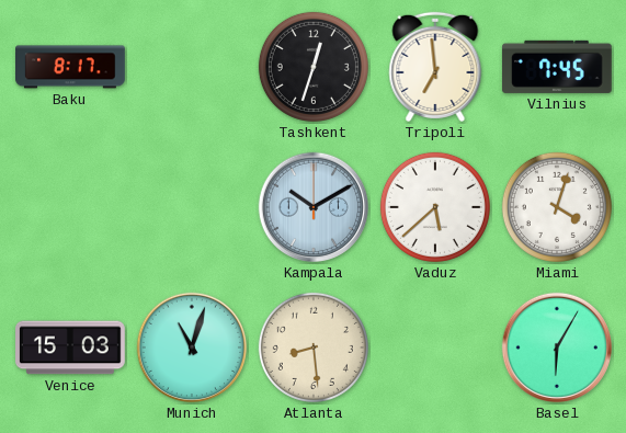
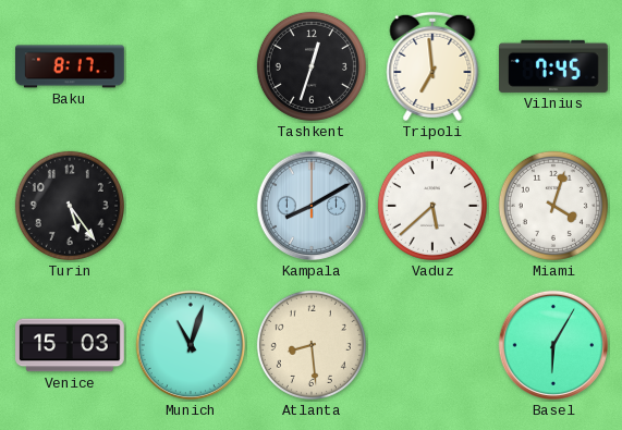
Turin: none -> 5:24
Kampala: 10:10 -> 8:10
